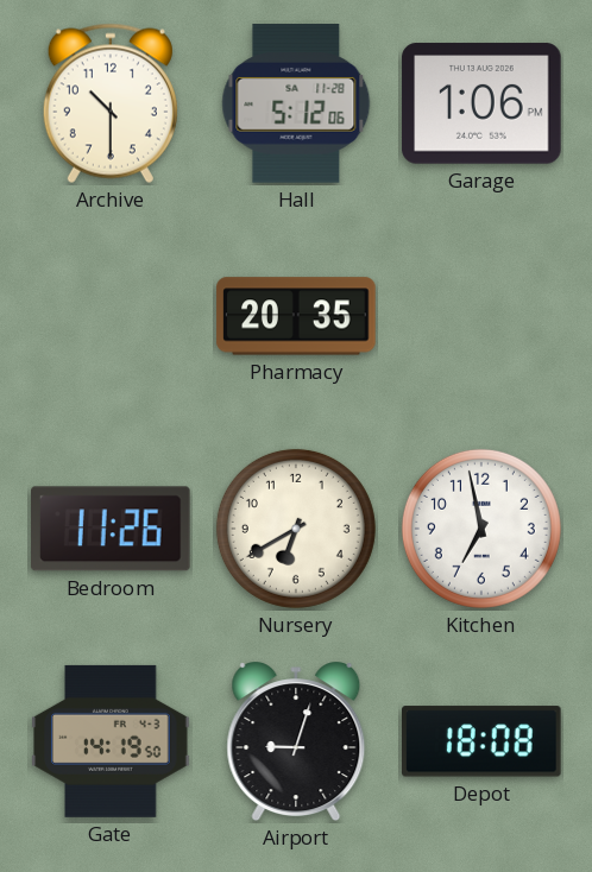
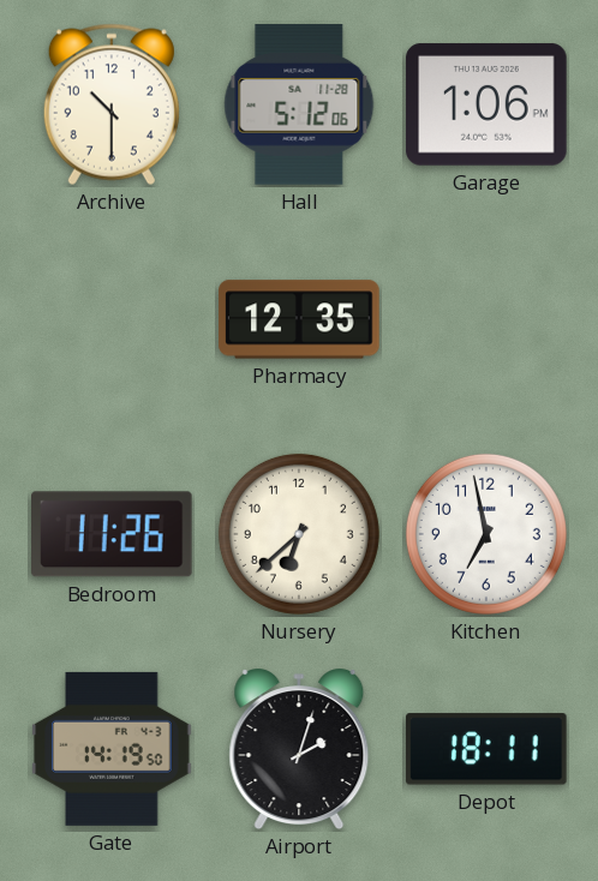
Pharmacy: 20:35 -> 12:35
Nursery: 6:40 -> 6:38
Airport: 9:03 -> 2:03
Depot: 18:08 -> 18:11
